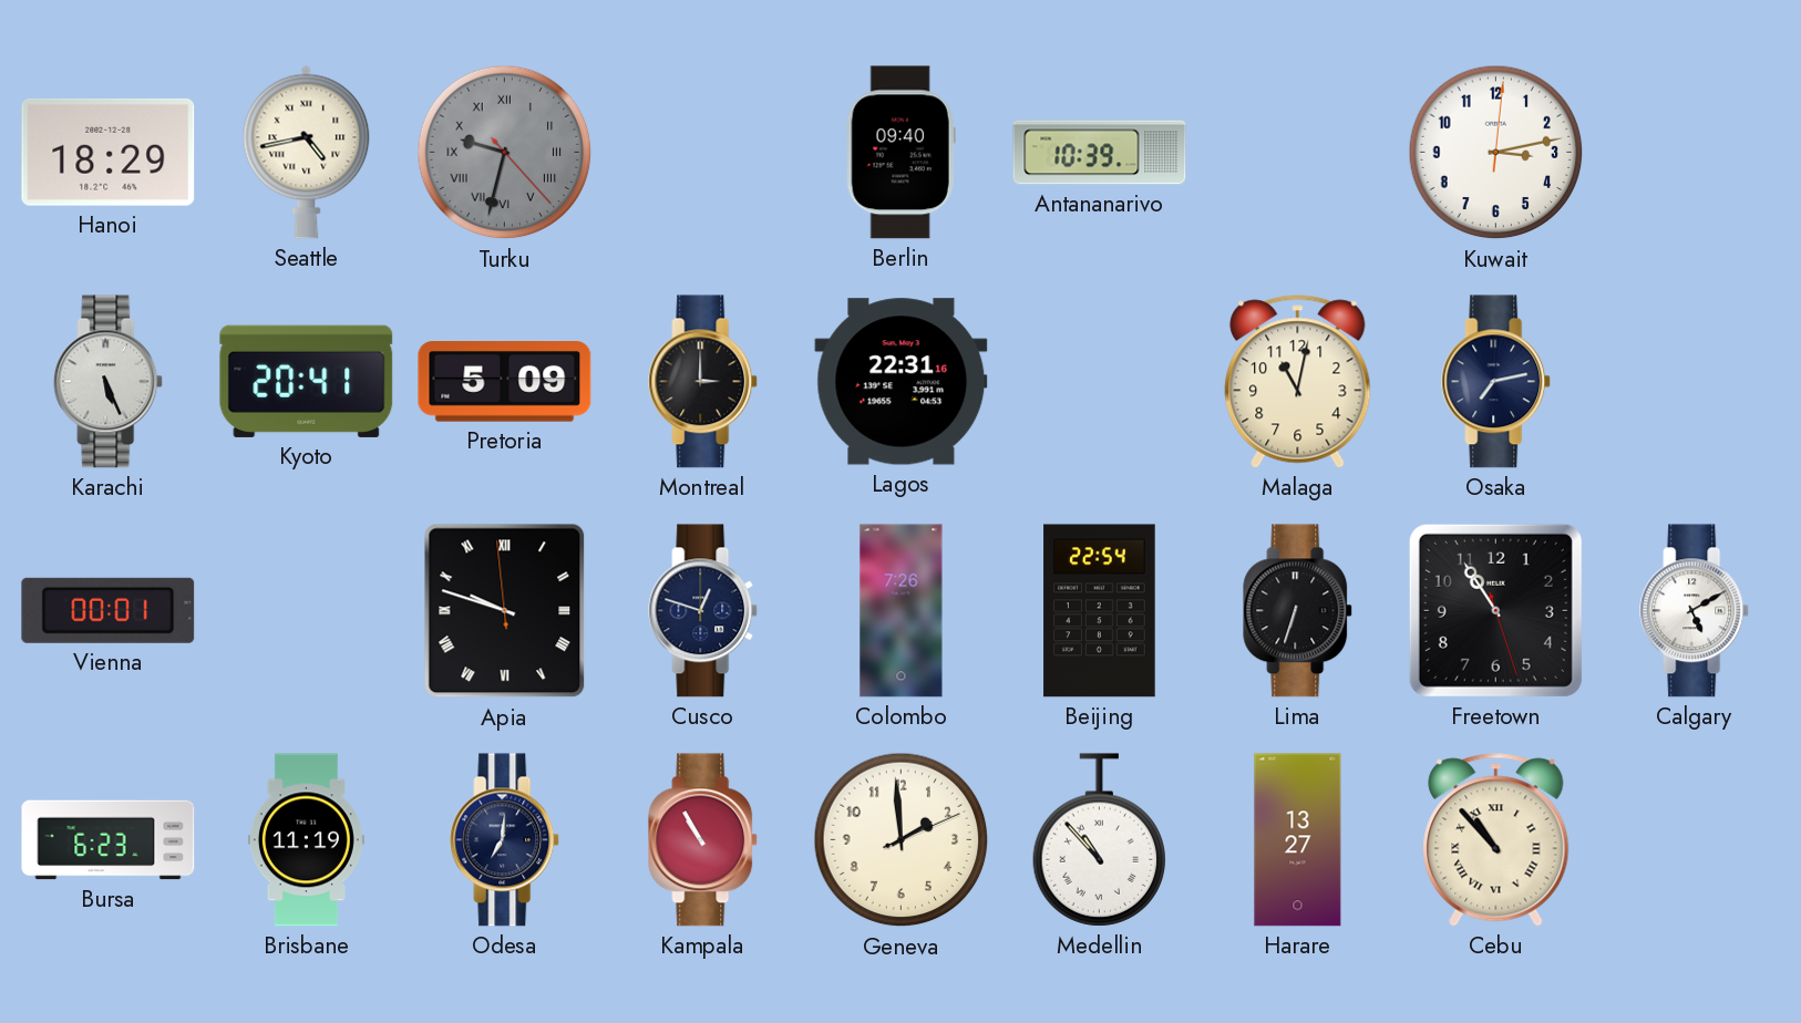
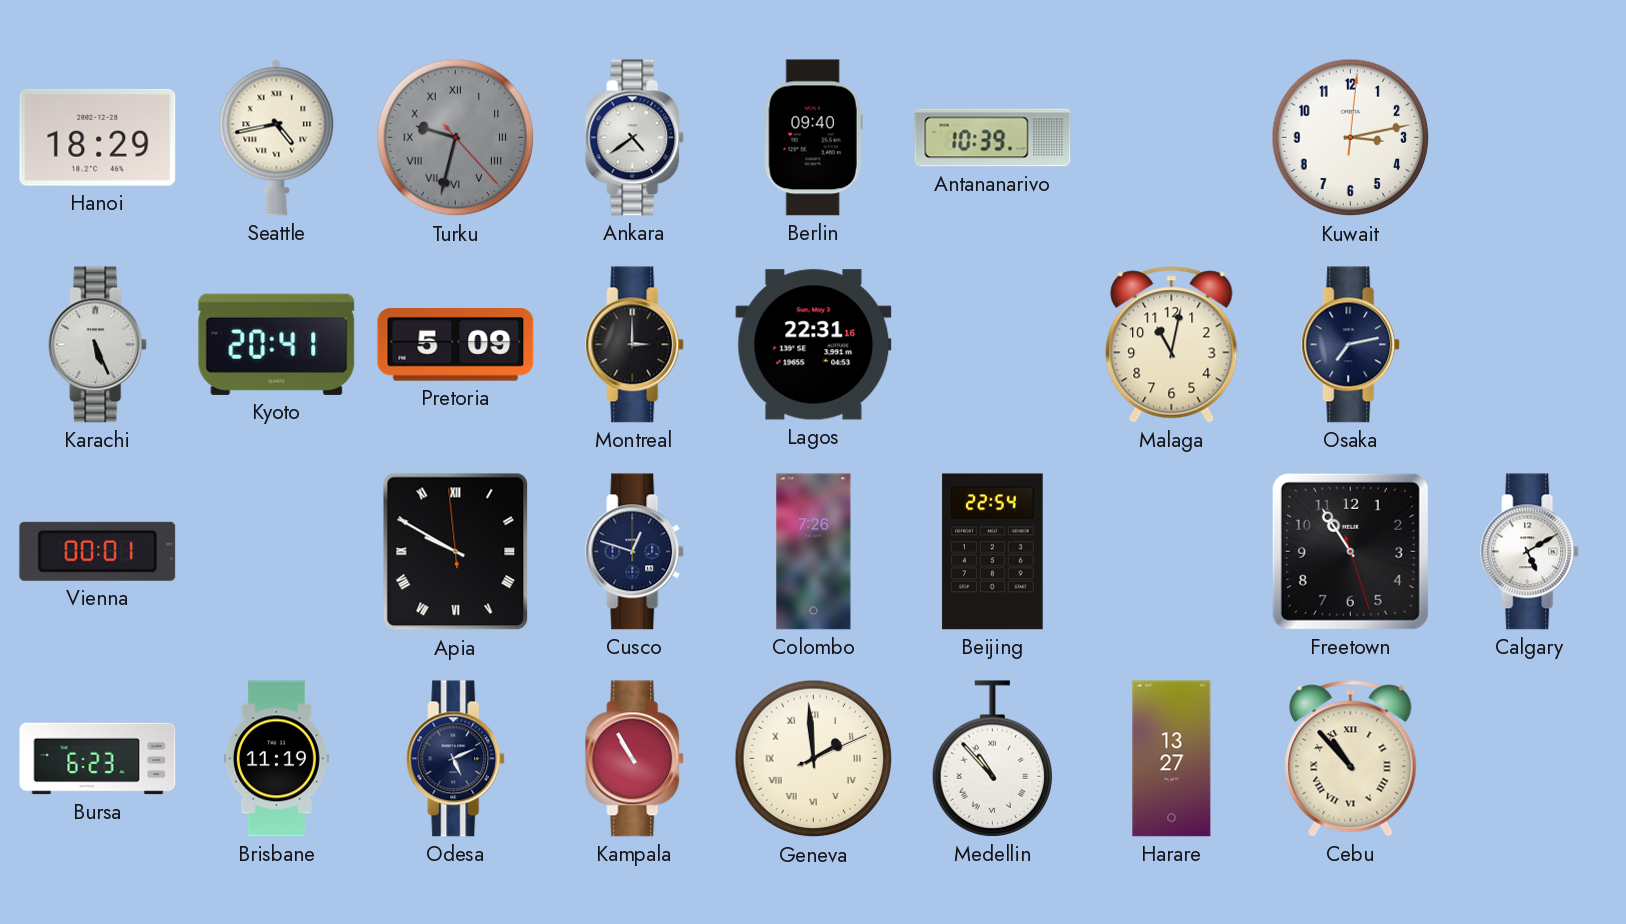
Ankara: none -> 4:39
Apia: 9:47 -> 9:49
Lima: 6:33 -> none
Odesa: 7:01 -> 5:11
Geneva numerals: Arabic -> Roman
